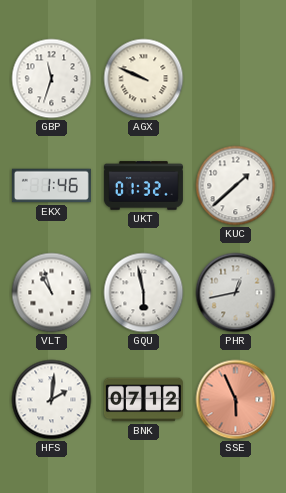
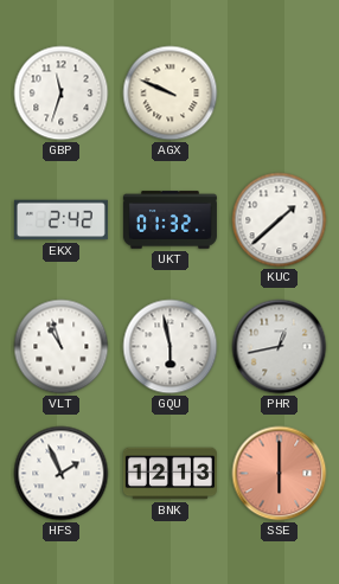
EKX: 1:46 -> 2:42
HFS: 2:01 -> 1:56
BNK: 07:12 -> 12:13
SSE: 5:56 -> 6:00
